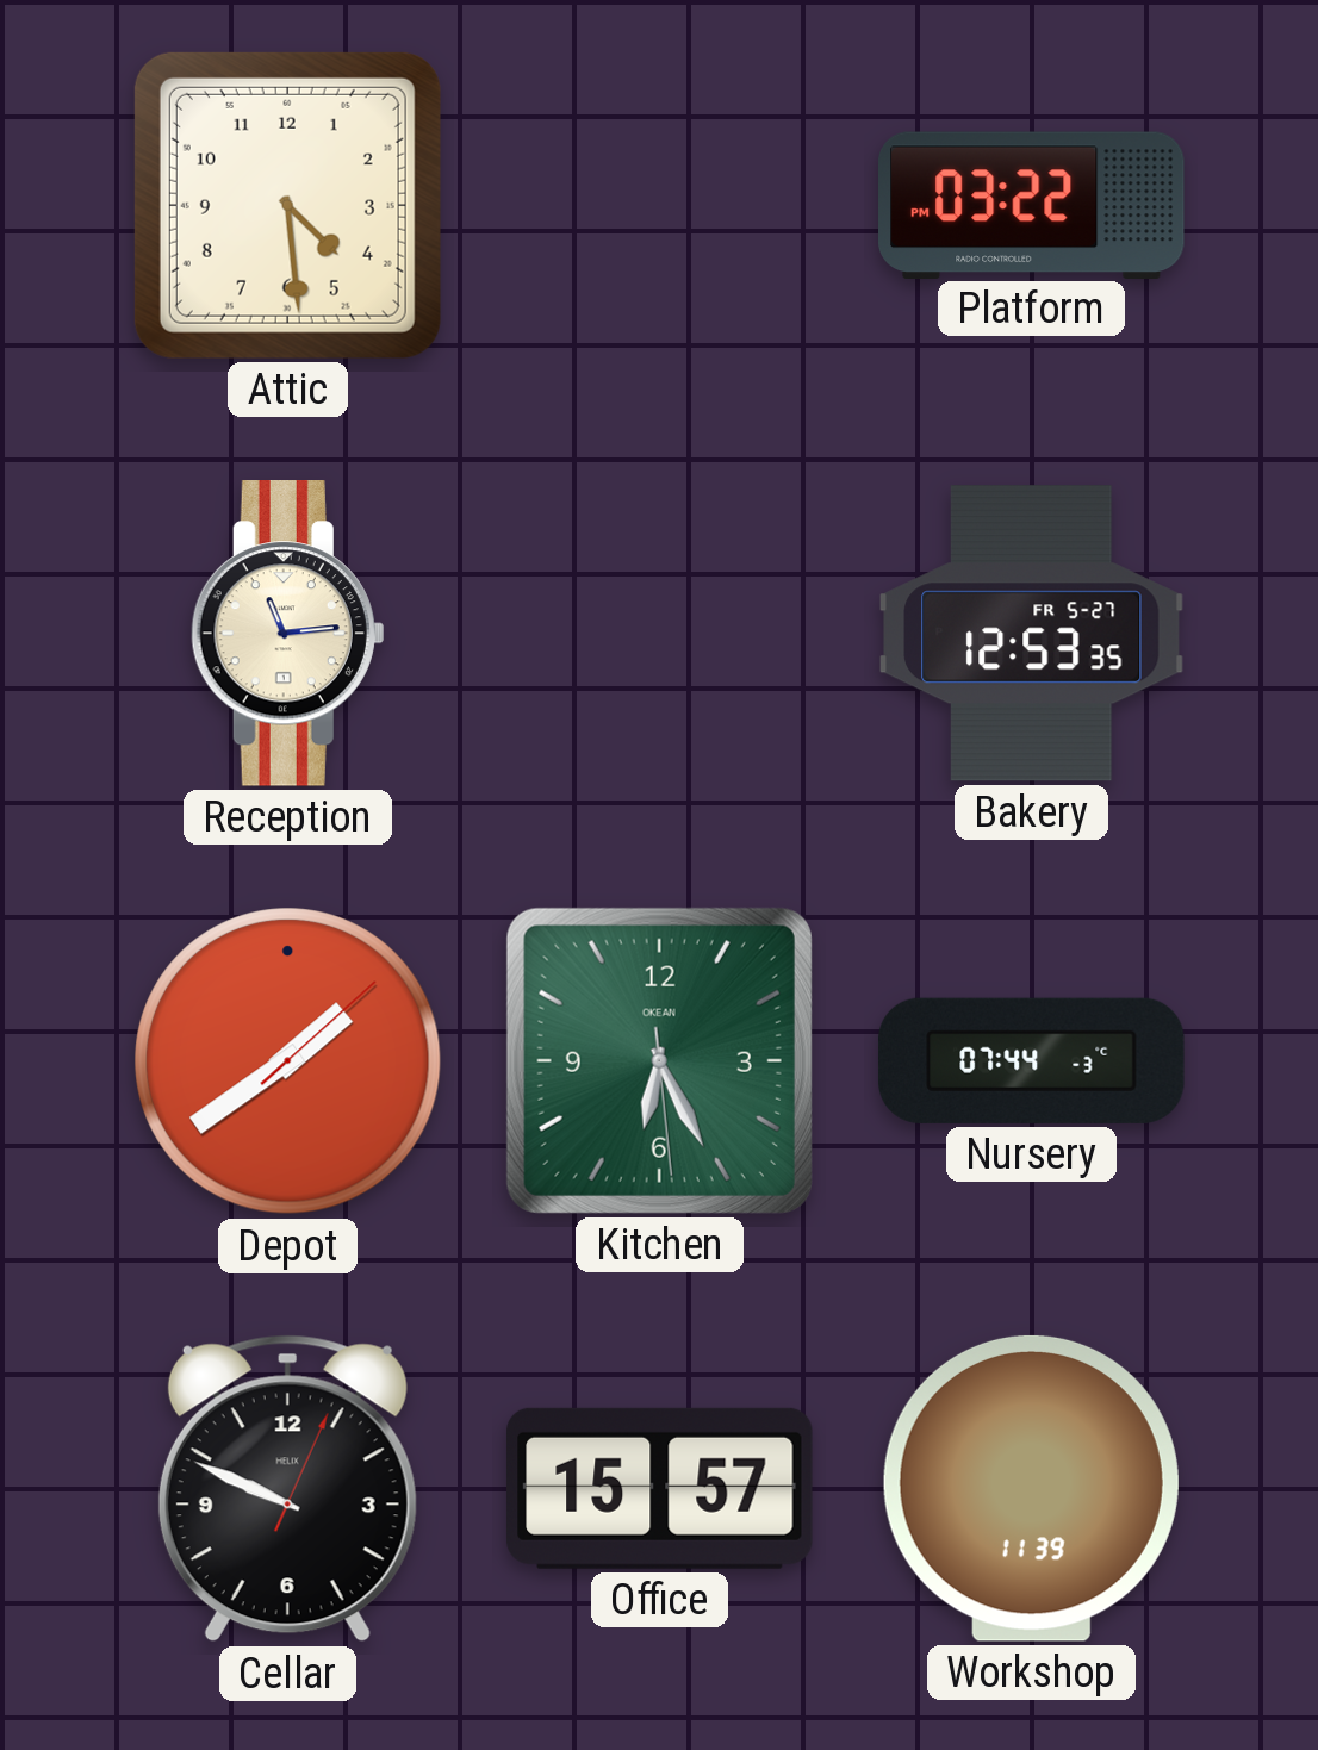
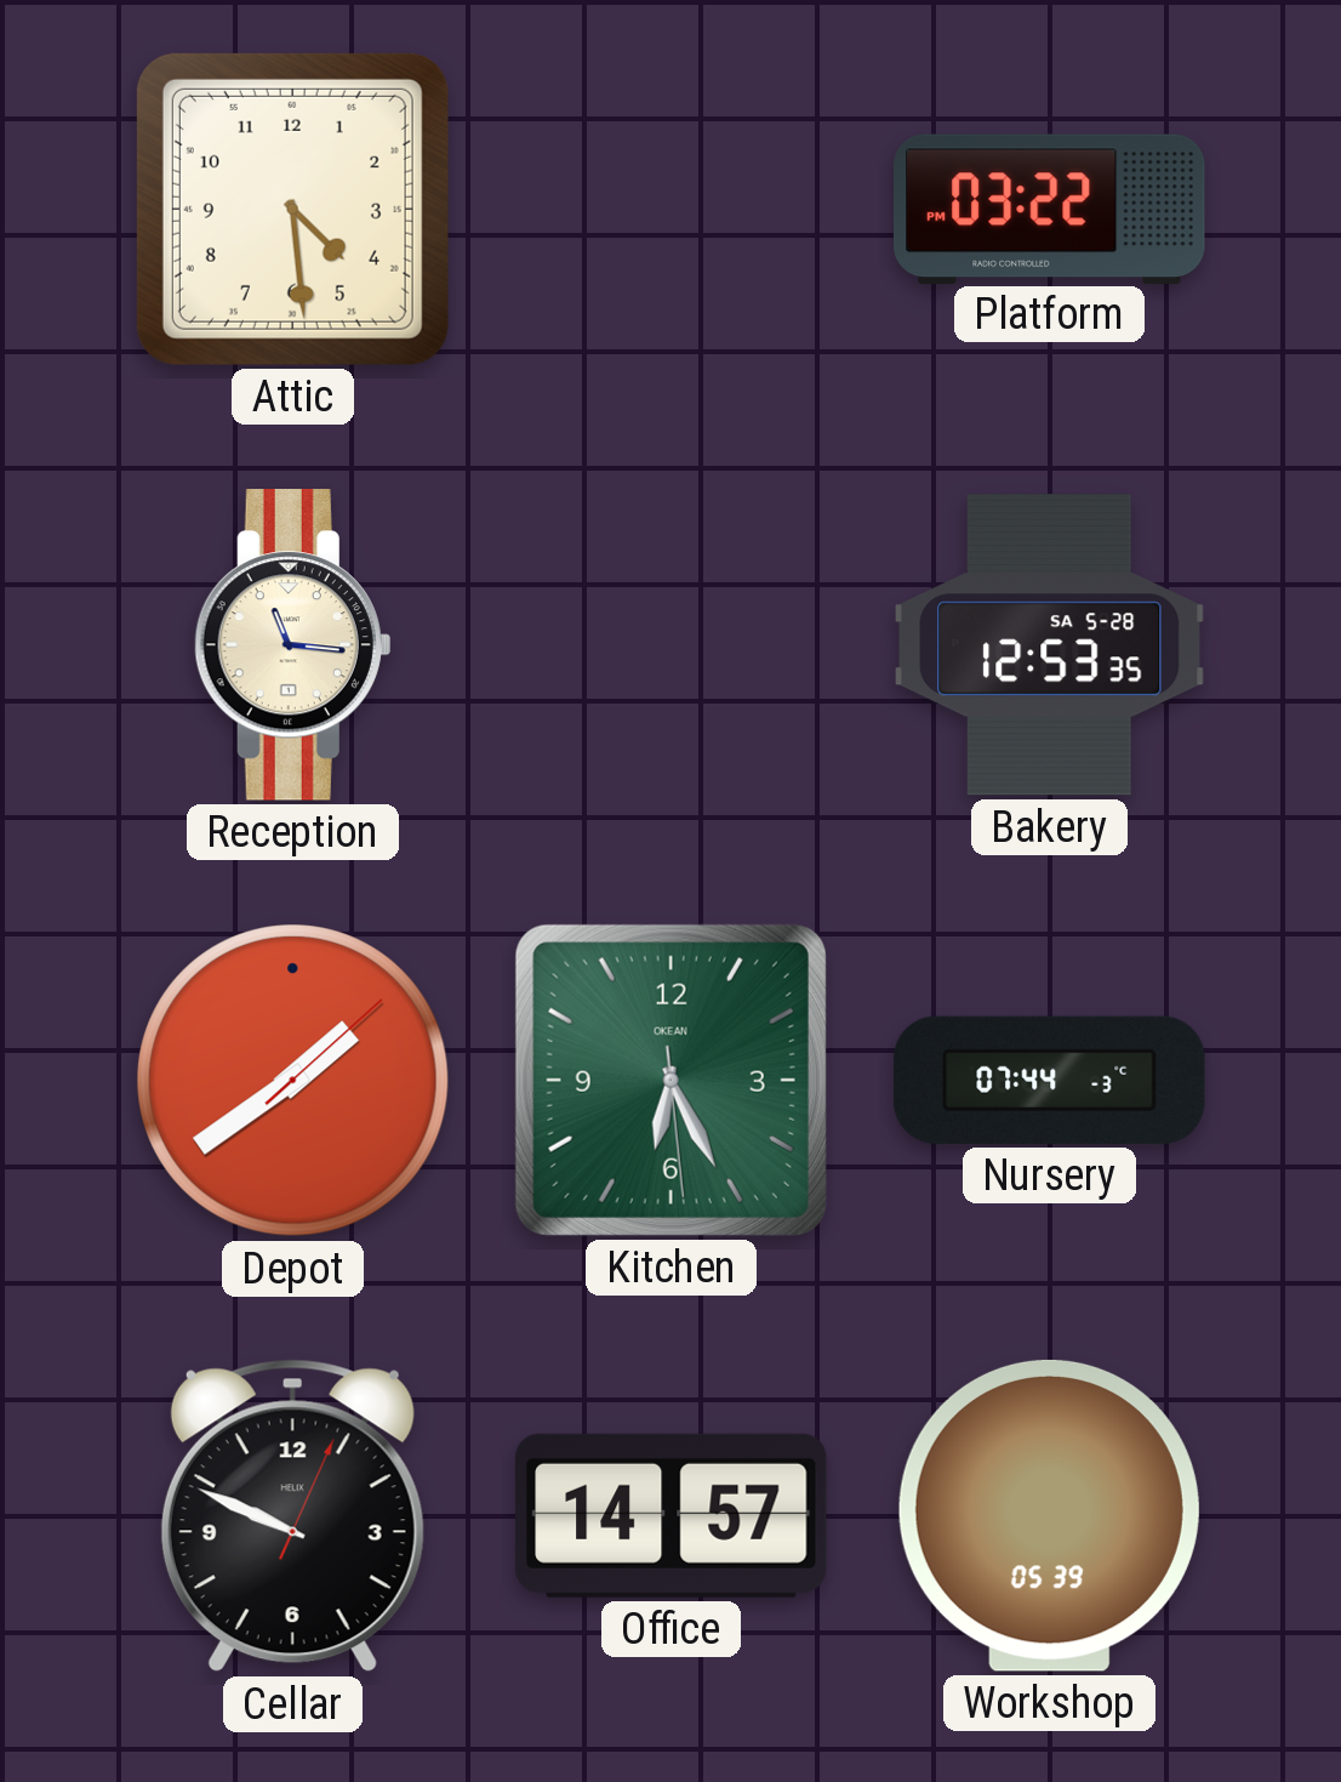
Reception: 11:14 -> 11:16
Bakery date: FR 5-27 -> SA 5-28
Office: 15:57 -> 14:57
Workshop: 11:39 -> 05:39
